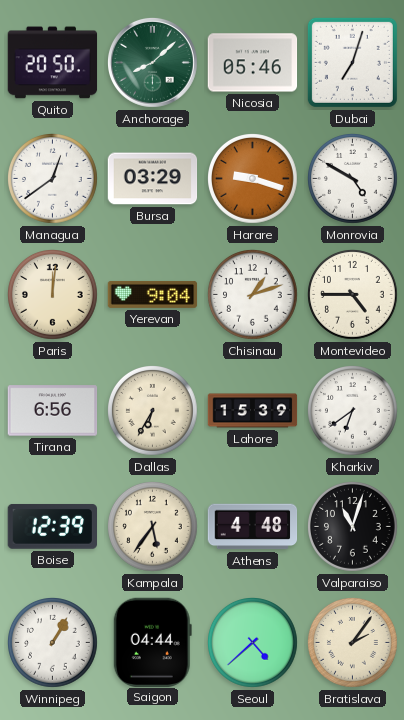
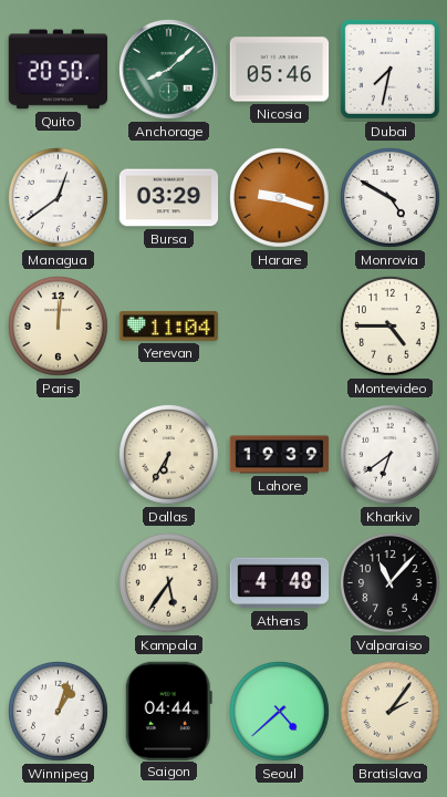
Dubai: 7:03 -> 7:32
Yerevan: 9:04 -> 11:04
Chisinau: 1:12 -> none
Tirana: 6:56 -> none
Lahore: 15:39 -> 19:39
Boise: 12:39 -> none
Valparaiso: 11:03 -> 11:07
Winnipeg: 1:05 -> 1:03
